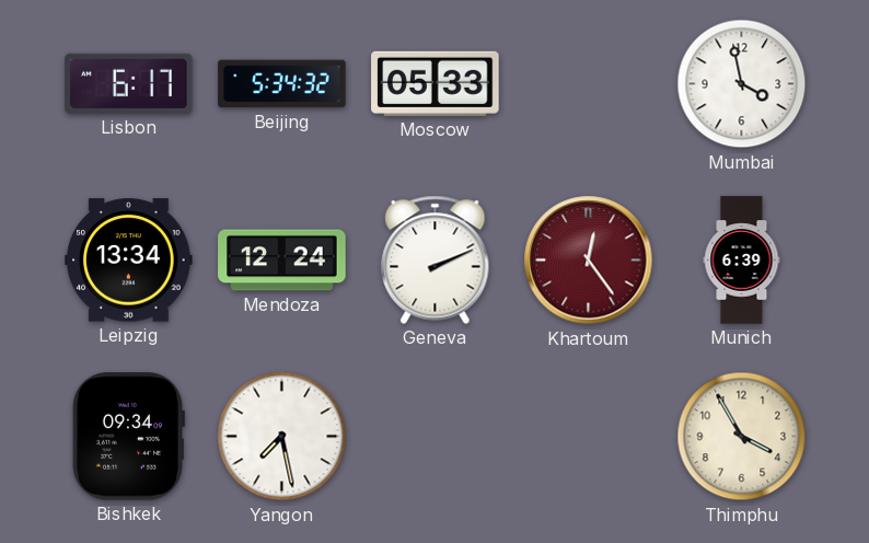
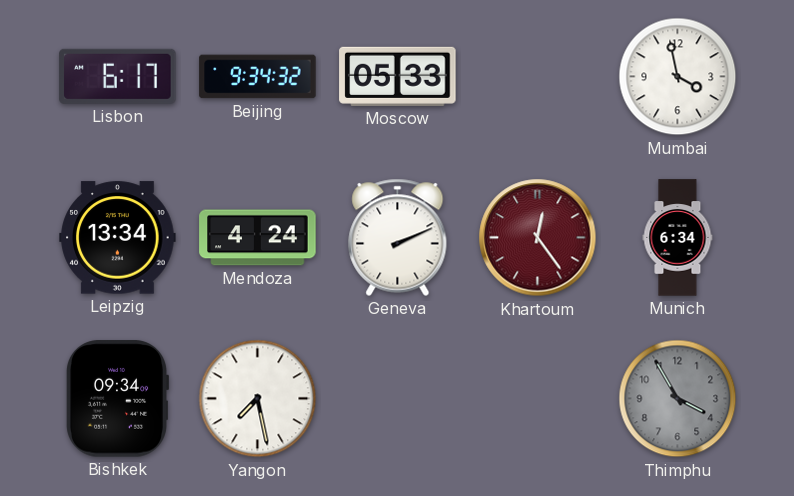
Beijing: 5:34 -> 9:34
Mendoza: 12:24 -> 4:24
Munich: 6:39 -> 6:34
Thimphu dial: cream -> grey
